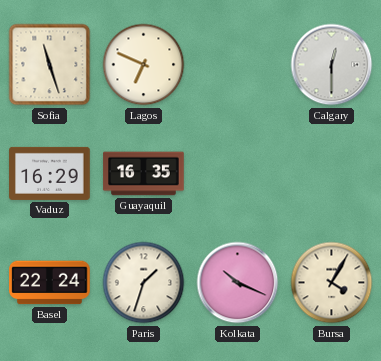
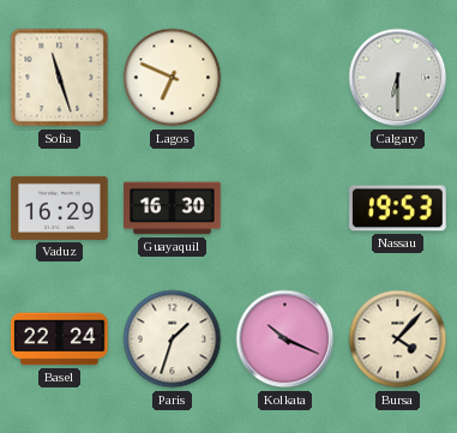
Calgary: 12:30 -> 6:30
Guayaquil: 16:35 -> 16:30
Nassau: none -> 19:53
Bursa: 4:05 -> 4:07
